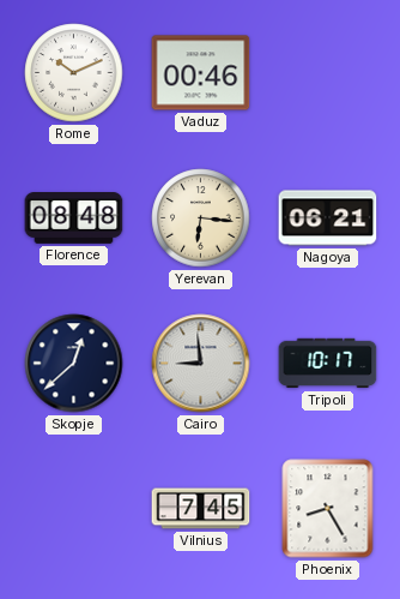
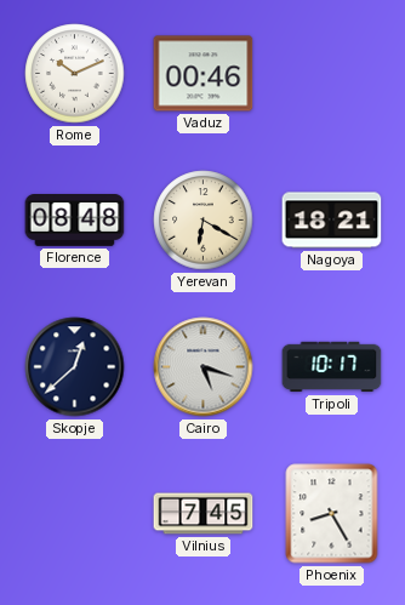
Yerevan: 6:16 -> 6:20
Nagoya: 06:21 -> 18:21
Cairo: 8:59 -> 5:18
